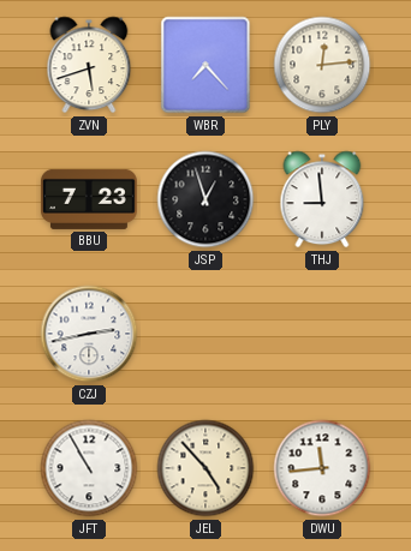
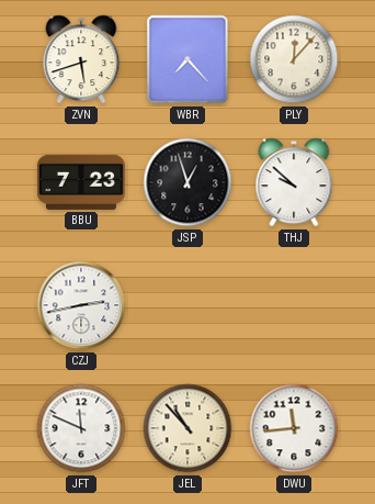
PLY: 12:14 -> 12:07
THJ: 8:59 -> 9:52
JFT: 10:55 -> 11:49
JEL: 4:53 -> 10:53
